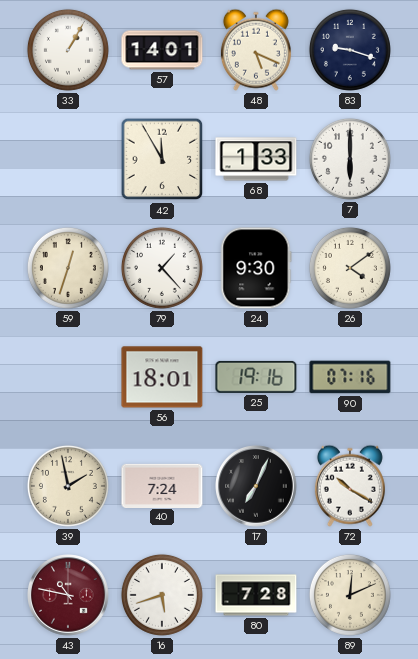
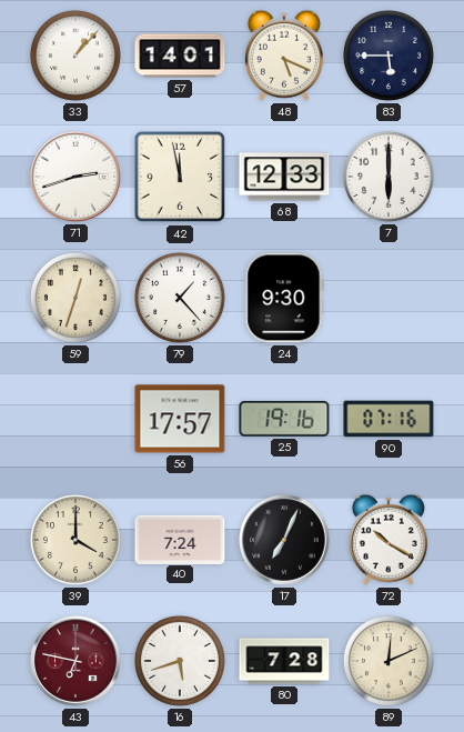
33: 1:05 -> 1:07
83: 9:18 -> 5:45
71: none -> 2:42
42: 11:55 -> 11:58
68: 1:33 -> 12:33
26: 4:09 -> none
56: 18:01 -> 17:57
39: 1:58 -> 4:00
43: 10:47 -> 6:47
